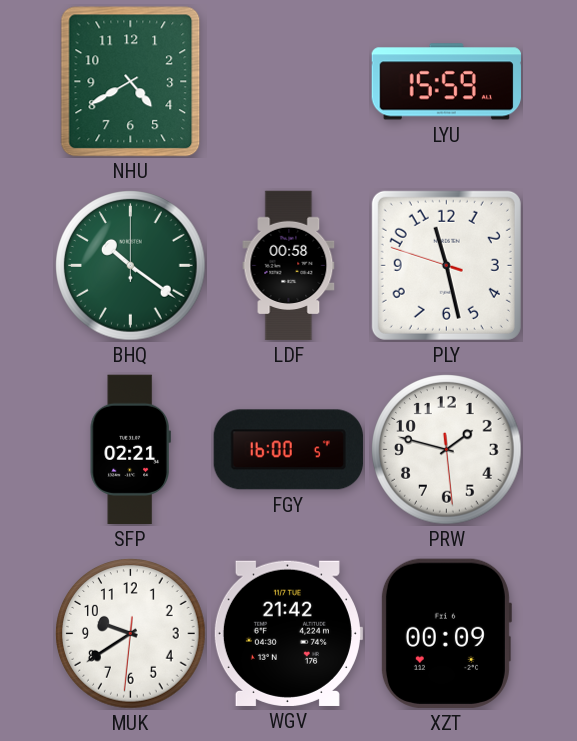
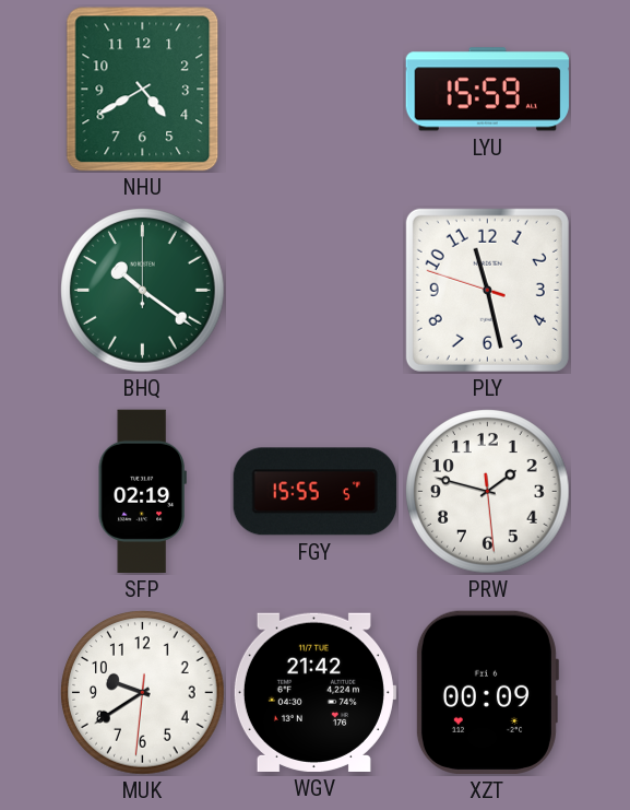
LDF: 00:58 -> none
SFP: 02:21 -> 02:19
FGY: 16:00 -> 15:55
